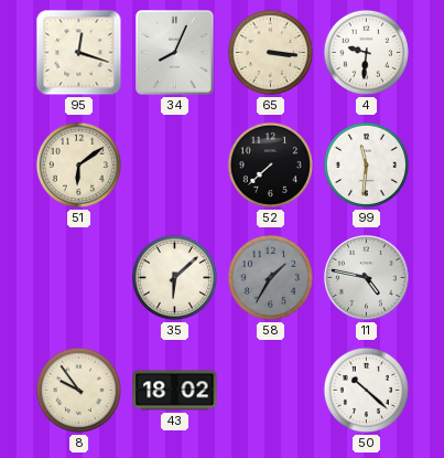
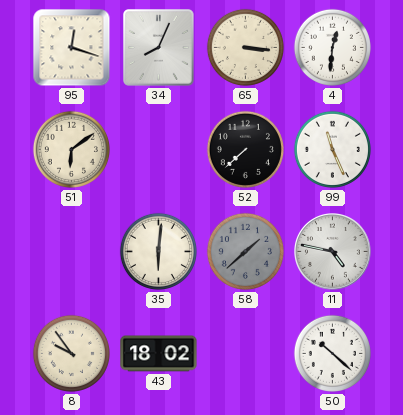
4: 9:31 -> 12:31
99: 11:31 -> 11:26
35: 6:08 -> 6:01
58: 1:35 -> 1:38
